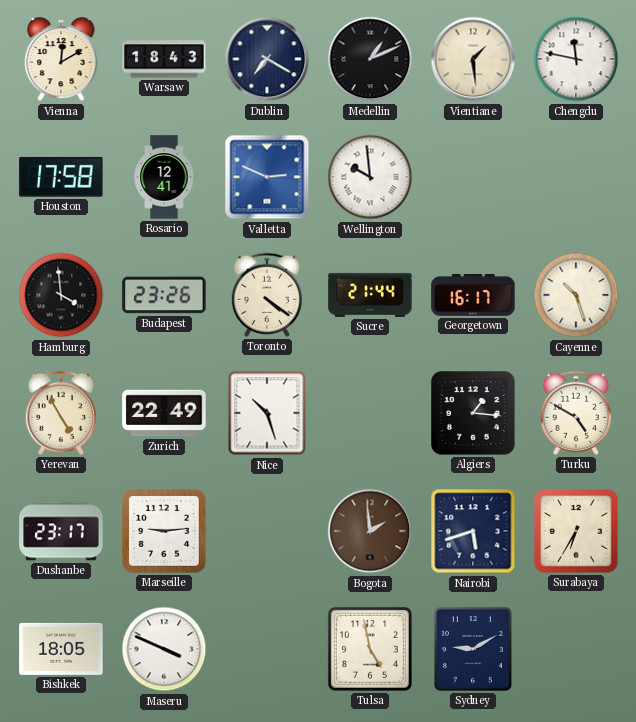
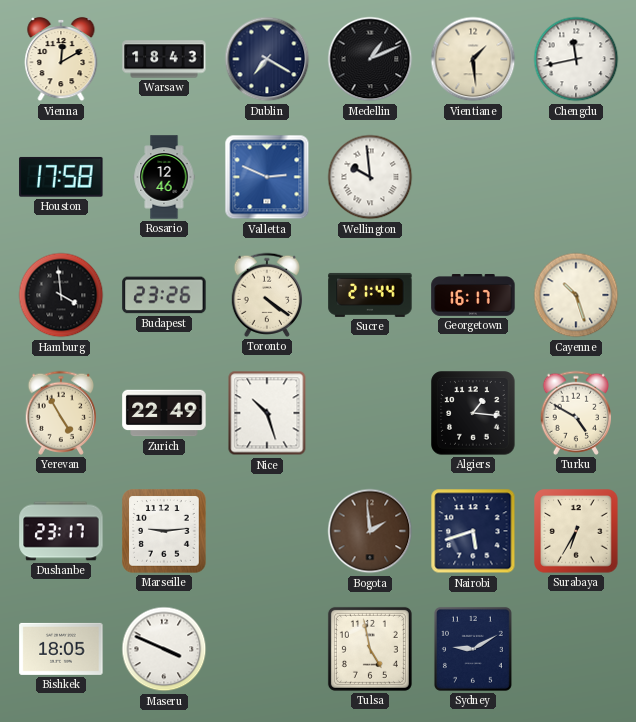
Chengdu: 11:47 -> 11:43
Rosario: 12:41 -> 12:46
